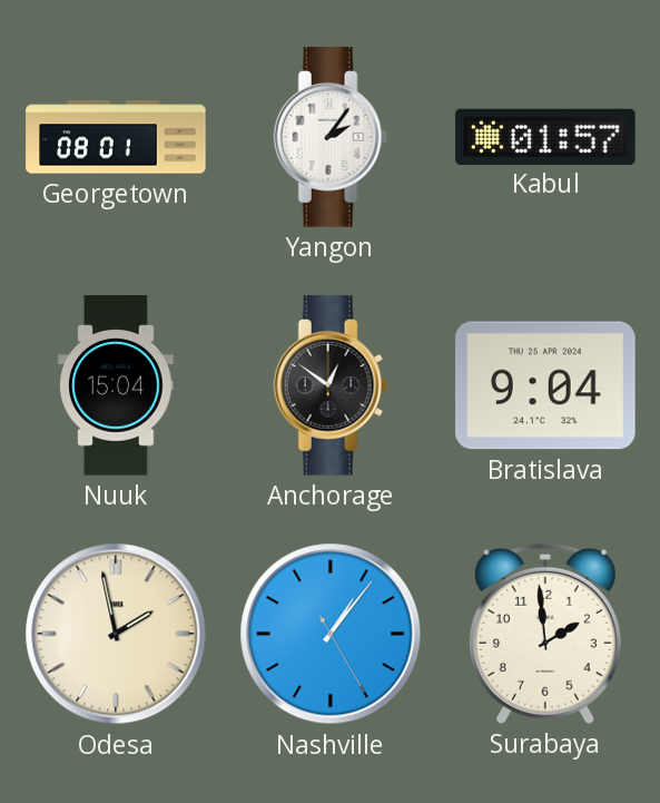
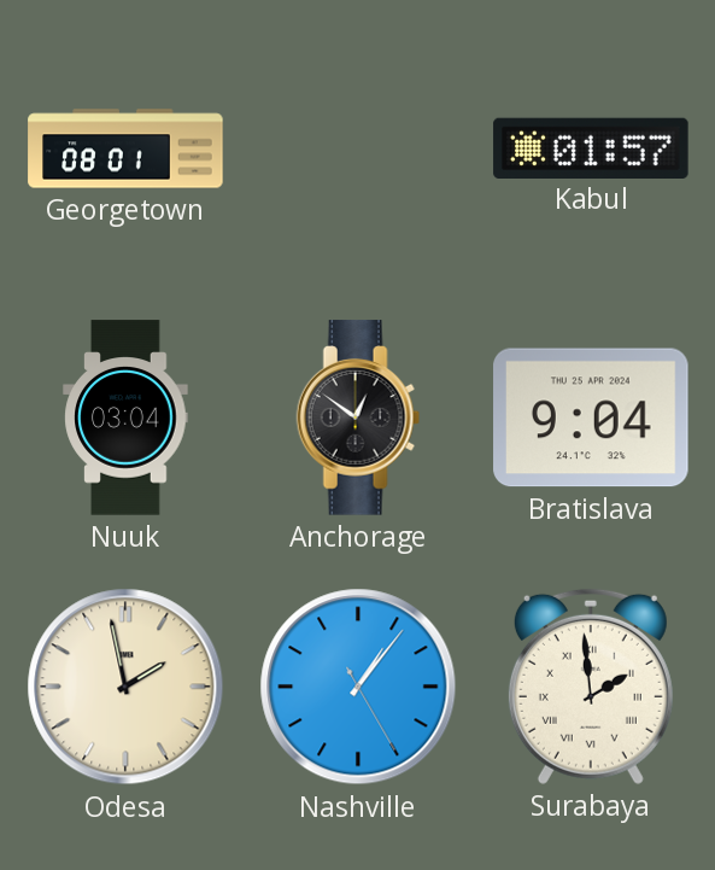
Yangon: 2:06 -> none
Nuuk: 15:04 -> 03:04
Surabaya numerals: Arabic -> Roman
